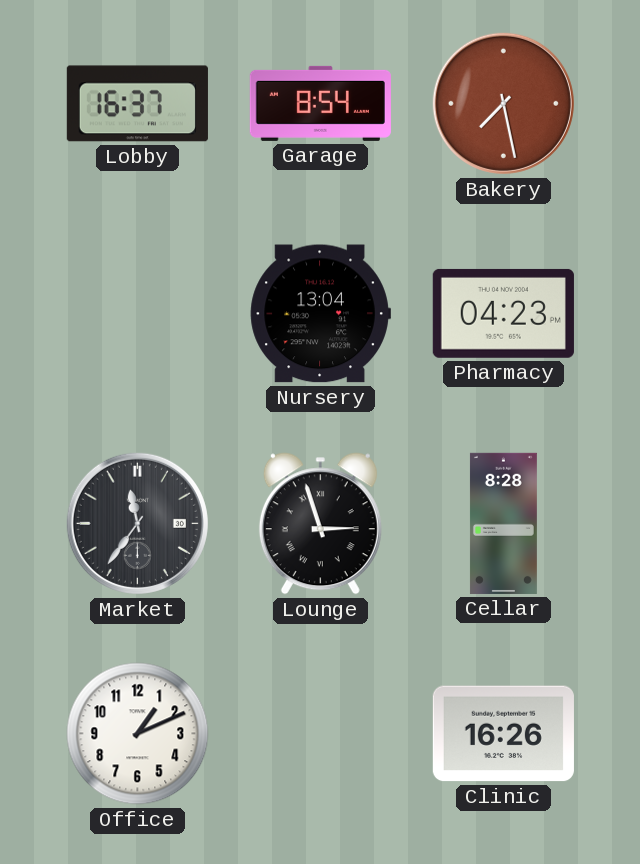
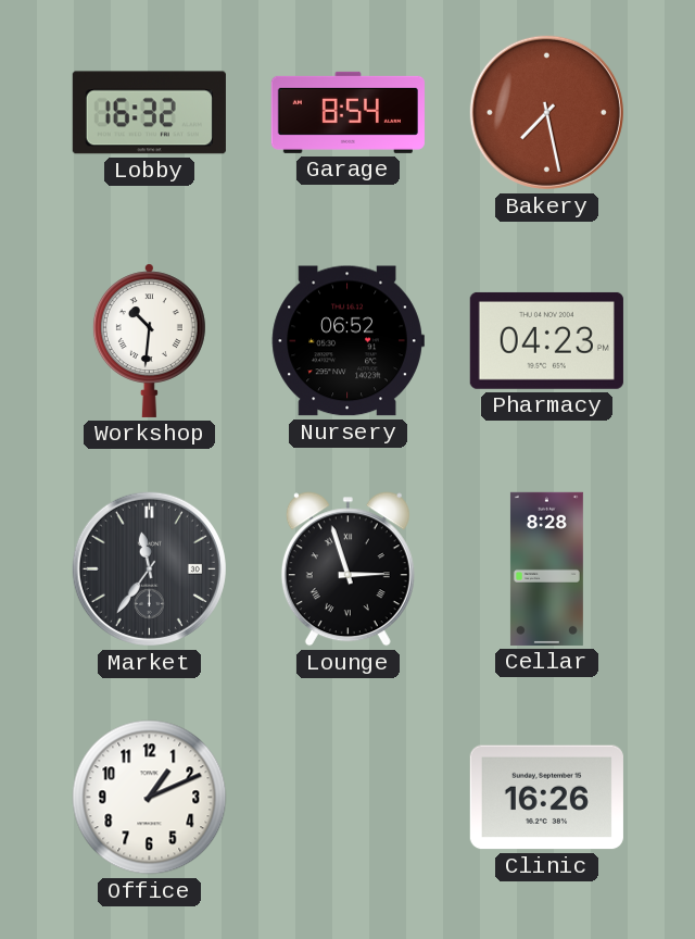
Lobby: 16:37 -> 16:32
Workshop: none -> 10:31
Nursery: 13:04 -> 06:52
